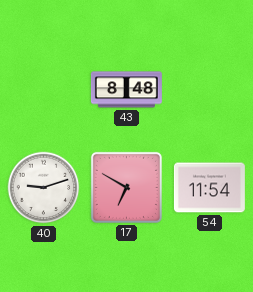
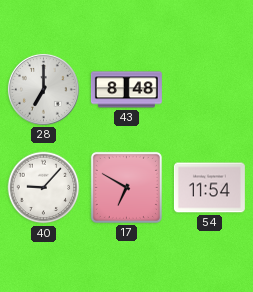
28: none -> 7:00
40: 9:12 -> 9:07
